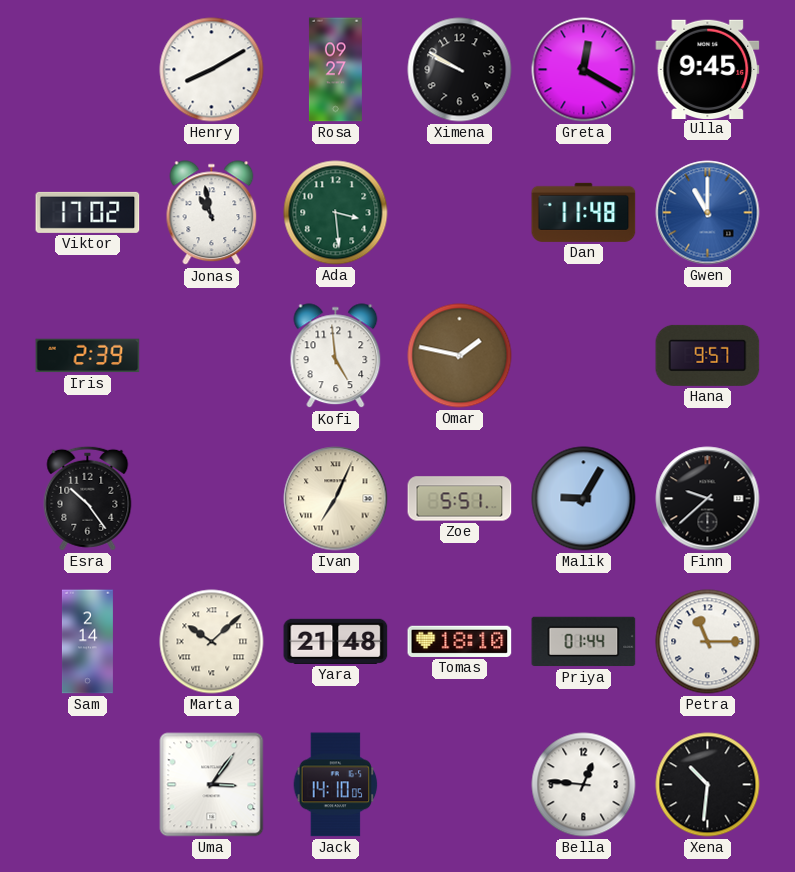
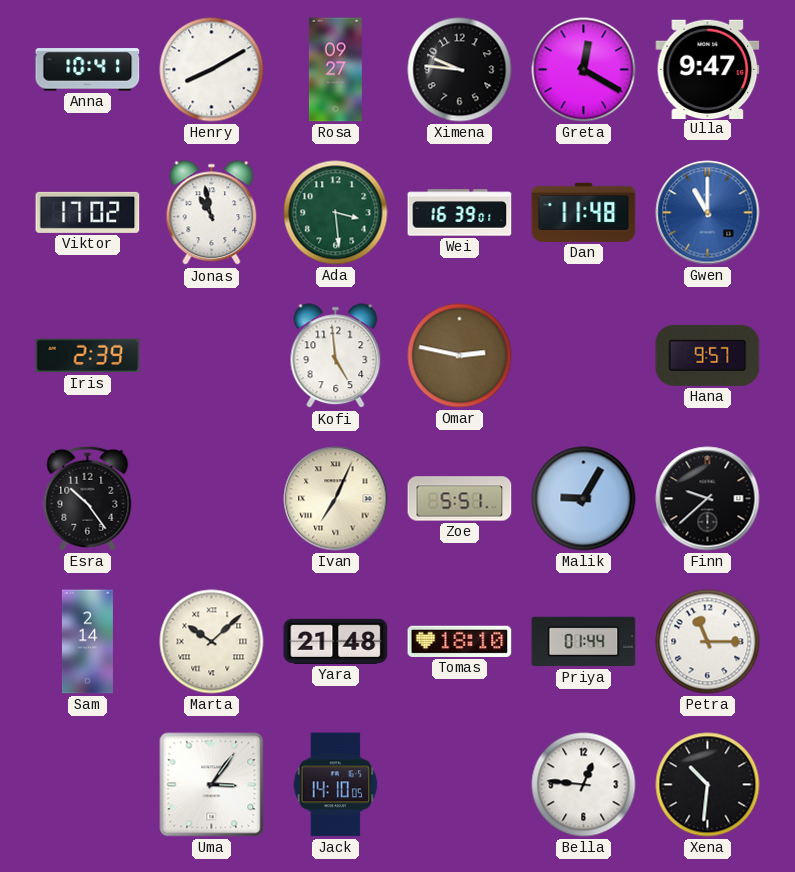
Anna: none -> 10:41
Ximena: 9:50 -> 9:46
Ulla: 9:45 -> 9:47
Wei: none -> 16:39
Omar: 1:47 -> 2:47
